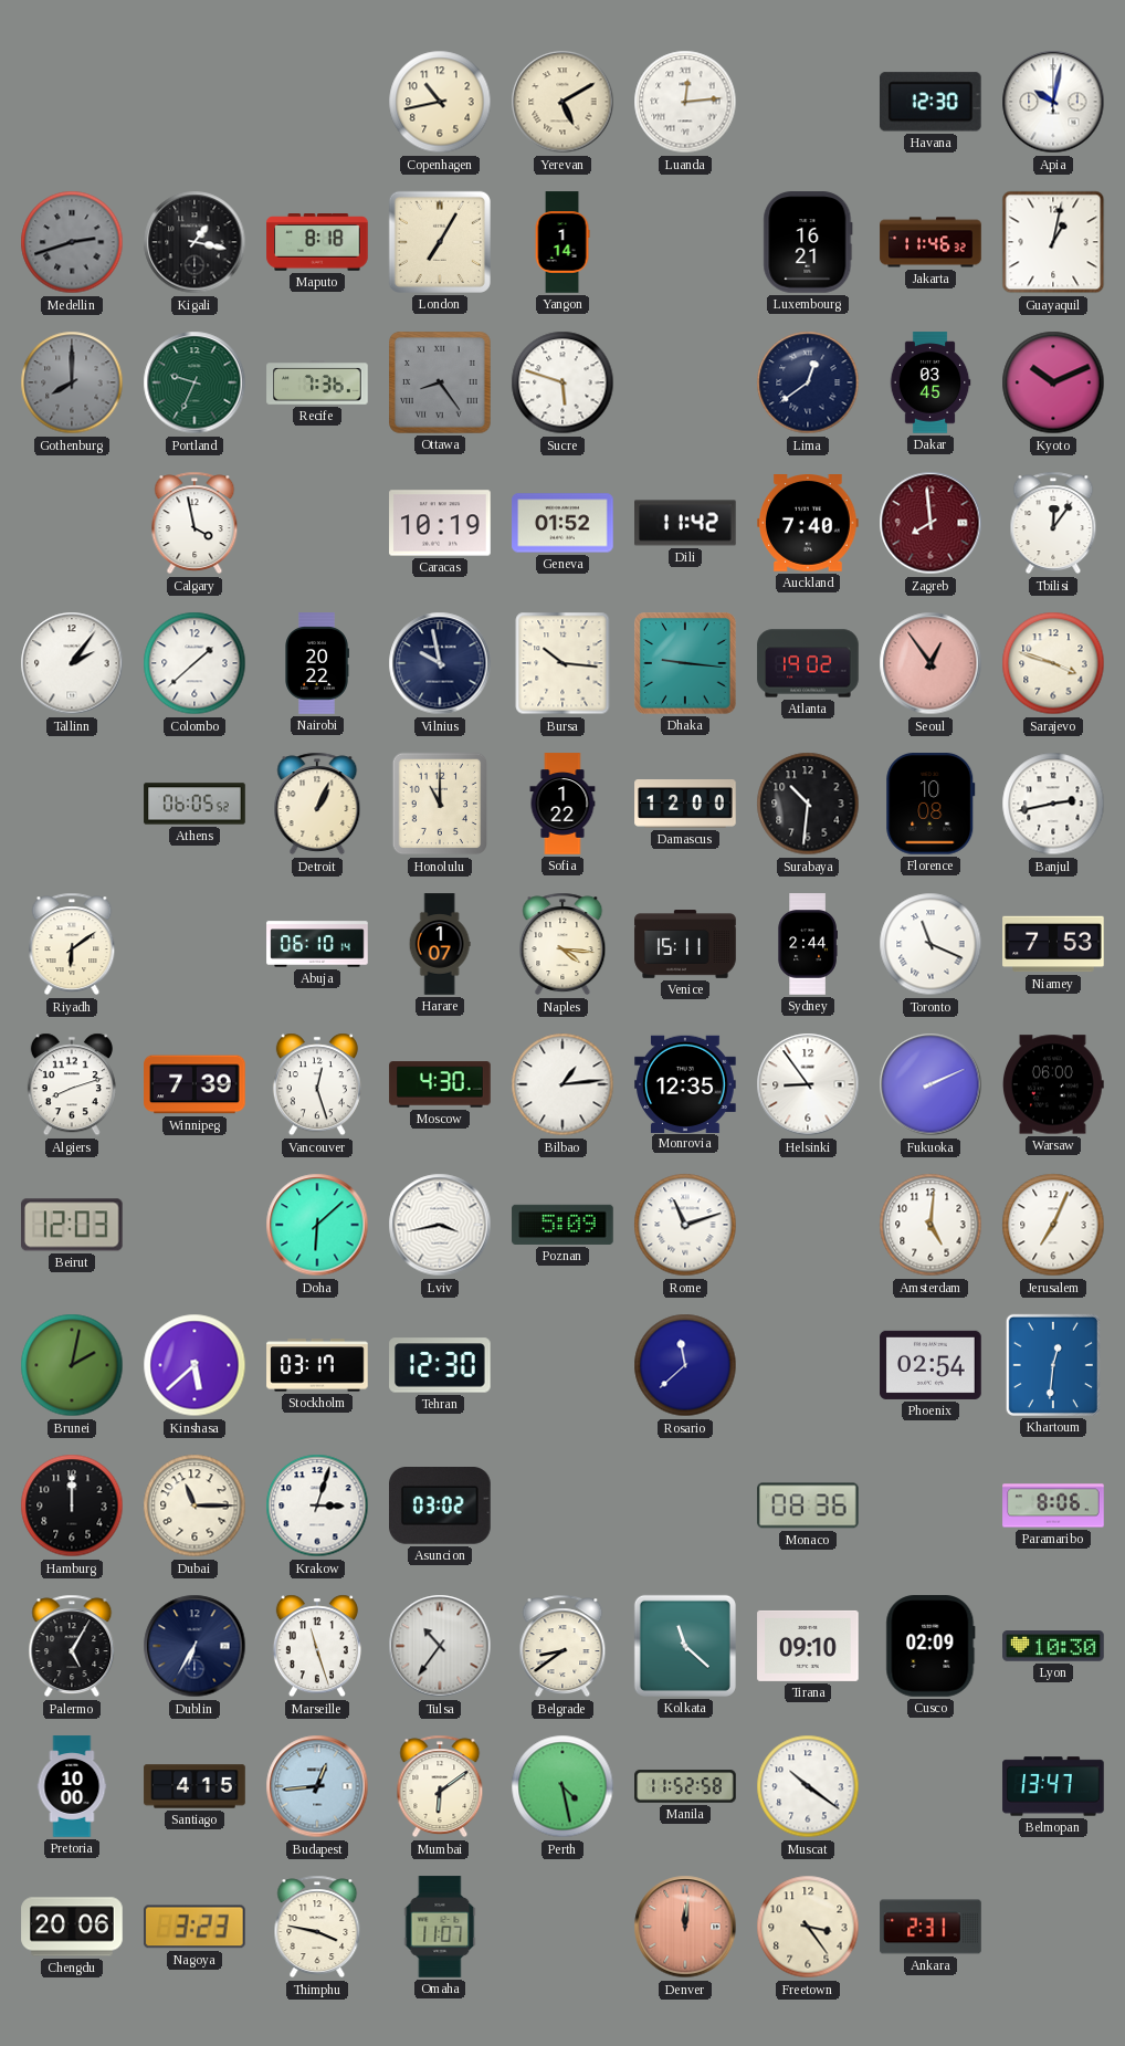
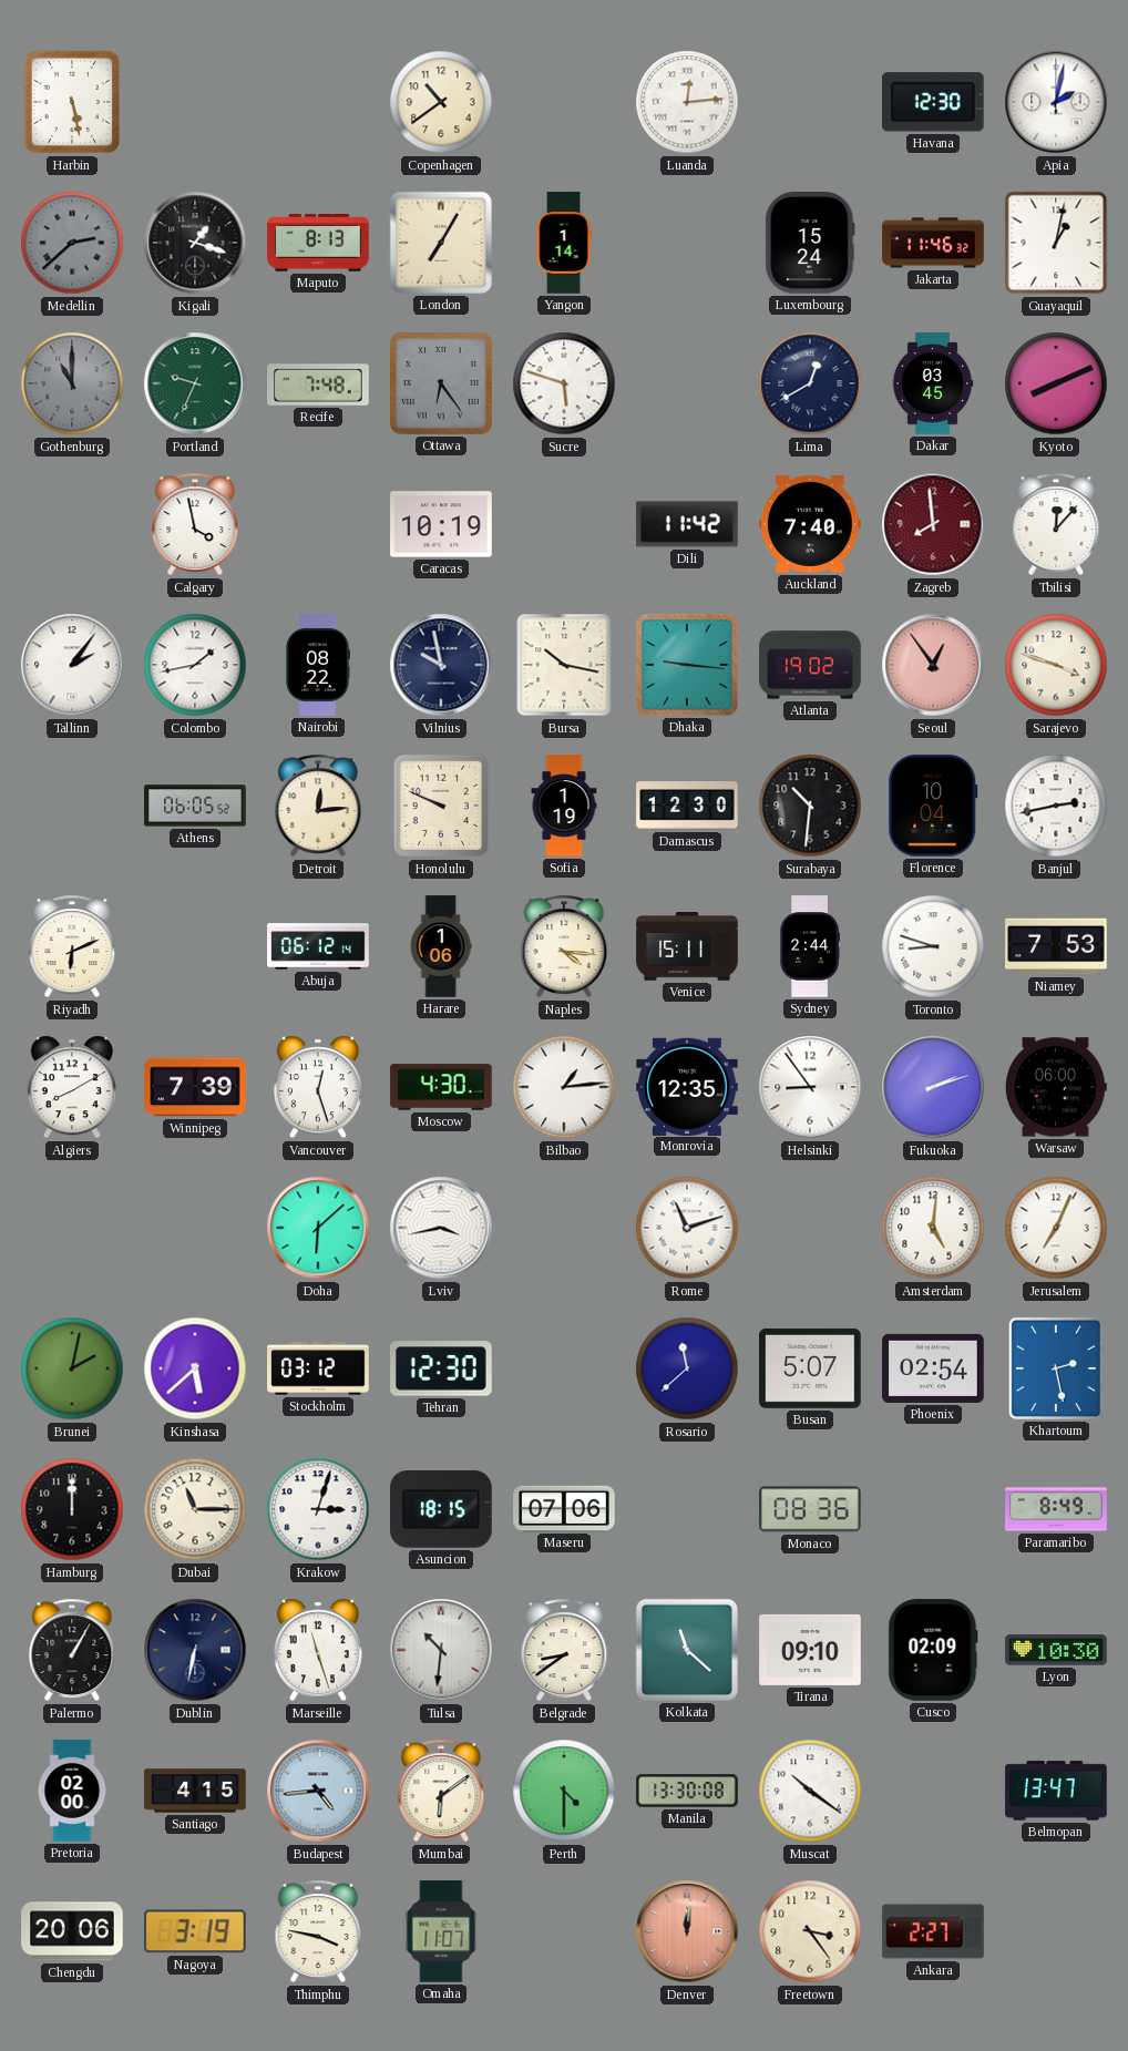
Harbin: none -> 5:28
Copenhagen: 10:43 -> 10:39
Yerevan: 5:10 -> none
Apia: 10:02 -> 2:02
Medellin: 2:42 -> 2:38
Kigali: 1:17 -> 1:18
Maputo: 8:18 -> 8:13
Luxembourg: 16:21 -> 15:24
Gothenburg: 8:00 -> 11:00
Recife: 7:36 -> 7:48
Ottawa: 8:24 -> 6:24
Lima: 12:39 -> 12:40
Kyoto: 10:11 -> 8:11
Geneva: 01:52 -> none
Tbilisi: 12:06 -> 12:07
Colombo: 1:38 -> 1:43
Nairobi: 20:22 -> 08:22
Bursa: 10:16 -> 10:17
Detroit: 1:04 -> 12:14
Honolulu: 11:00 -> 9:49
Sofia: 1:22 -> 1:19
Damascus: 12:00 -> 12:30
Florence: 10:08 -> 10:04
Riyadh: 6:09 -> 6:11
Abuja: 06:10 -> 06:12
Harare: 1:07 -> 1:06
Toronto: 11:19 -> 8:48
Algiers: 8:12 -> 8:10
Fukuoka: 2:11 -> 2:12
Beirut: 12:03 -> none
Poznan: 5:09 -> none
Stockholm: 03:17 -> 03:12
Busan: none -> 5:07
Khartoum: 12:31 -> 2:28
Asuncion: 03:02 -> 18:15
Maseru: none -> 07:06
Paramaribo: 8:06 -> 8:49
Palermo: 5:05 -> 1:05
Dublin: 6:35 -> 6:32
Tulsa: 10:36 -> 10:31
Pretoria: 10:00 -> 02:00
Budapest: 12:44 -> 4:44
Perth: 4:28 -> 4:30
Manila: 11:52 -> 13:30
Nagoya: 3:23 -> 3:19
Ankara: 2:31 -> 2:27
